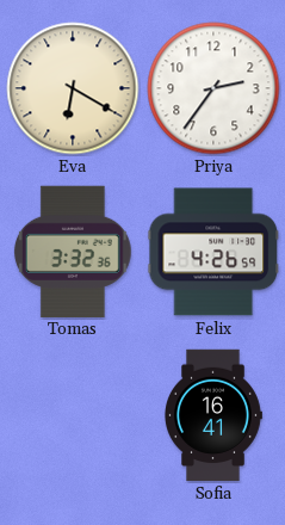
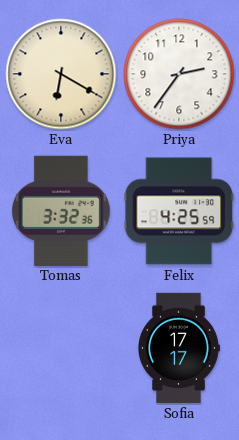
Felix: 4:26 -> 4:25
Sofia: 16:41 -> 17:17
